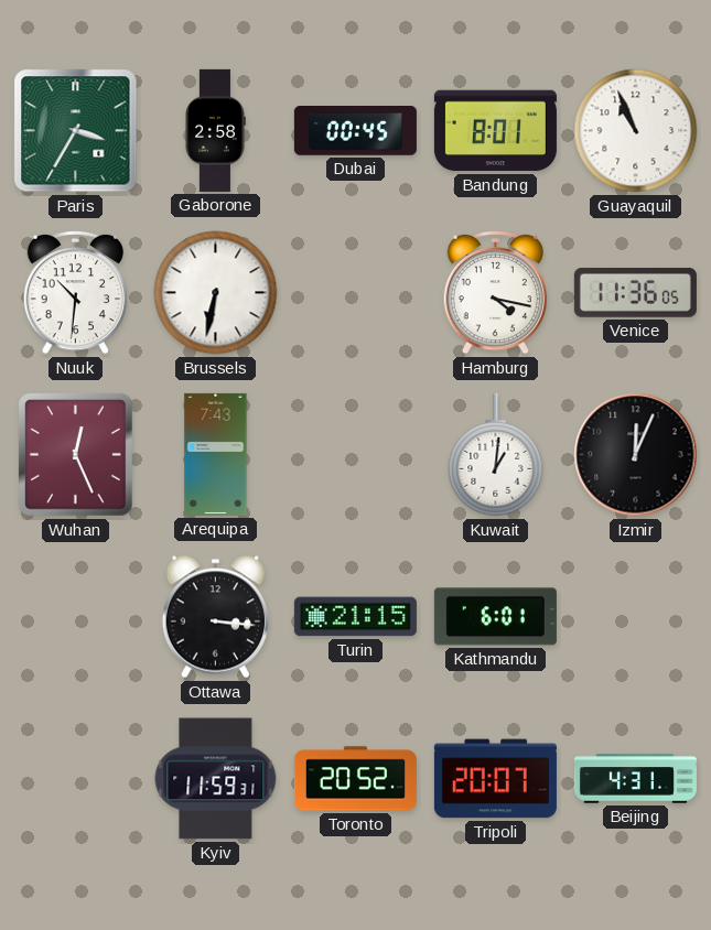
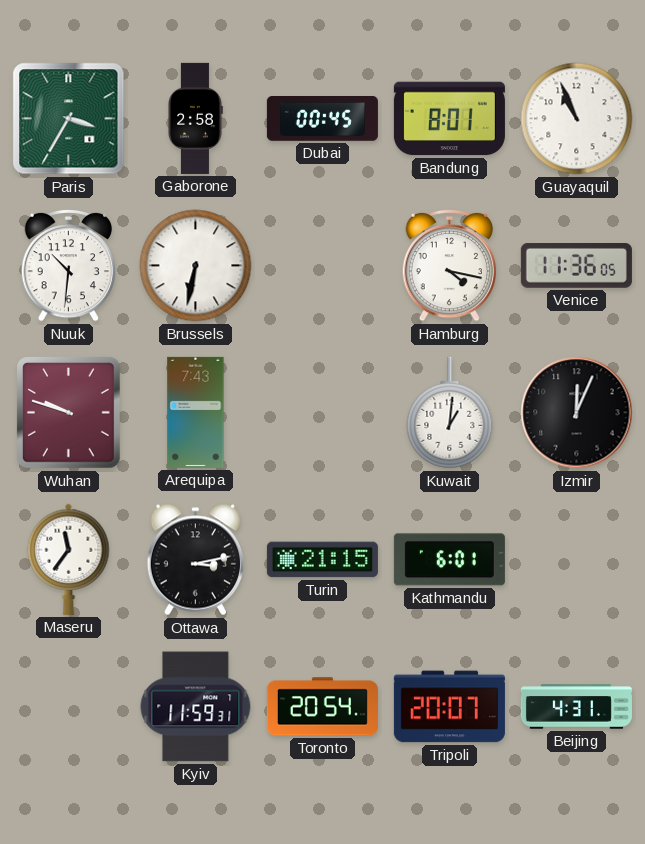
Wuhan: 12:26 -> 9:48
Maseru: none -> 11:36
Ottawa: 3:16 -> 3:13
Toronto: 20:52 -> 20:54
